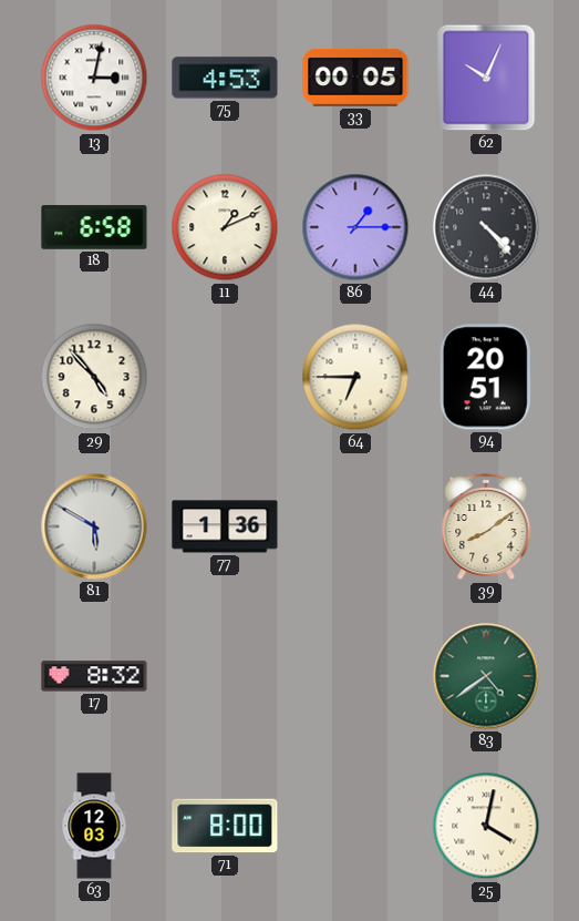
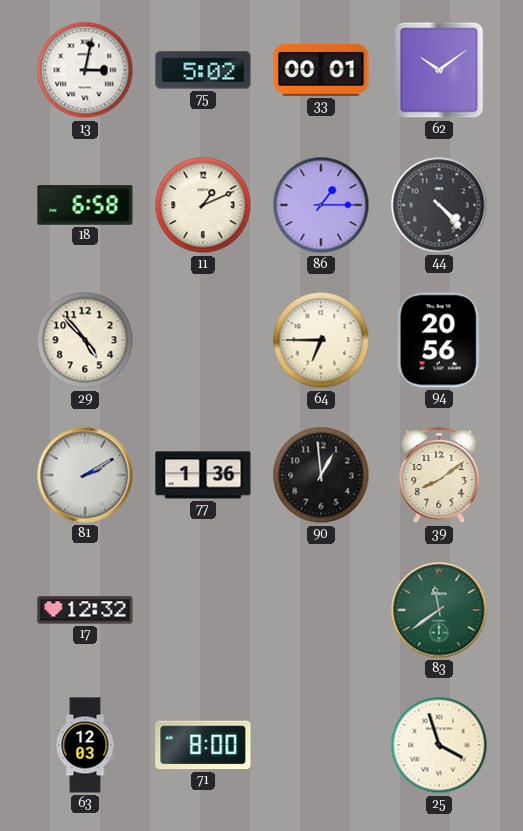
75: 4:53 -> 5:02
33: 00:05 -> 00:01
62: 10:04 -> 10:09
94: 20:51 -> 20:56
81: 5:50 -> 2:10
90: none -> 12:59
17: 8:32 -> 12:32
83: 4:39 -> 11:39
25: 4:02 -> 3:57
